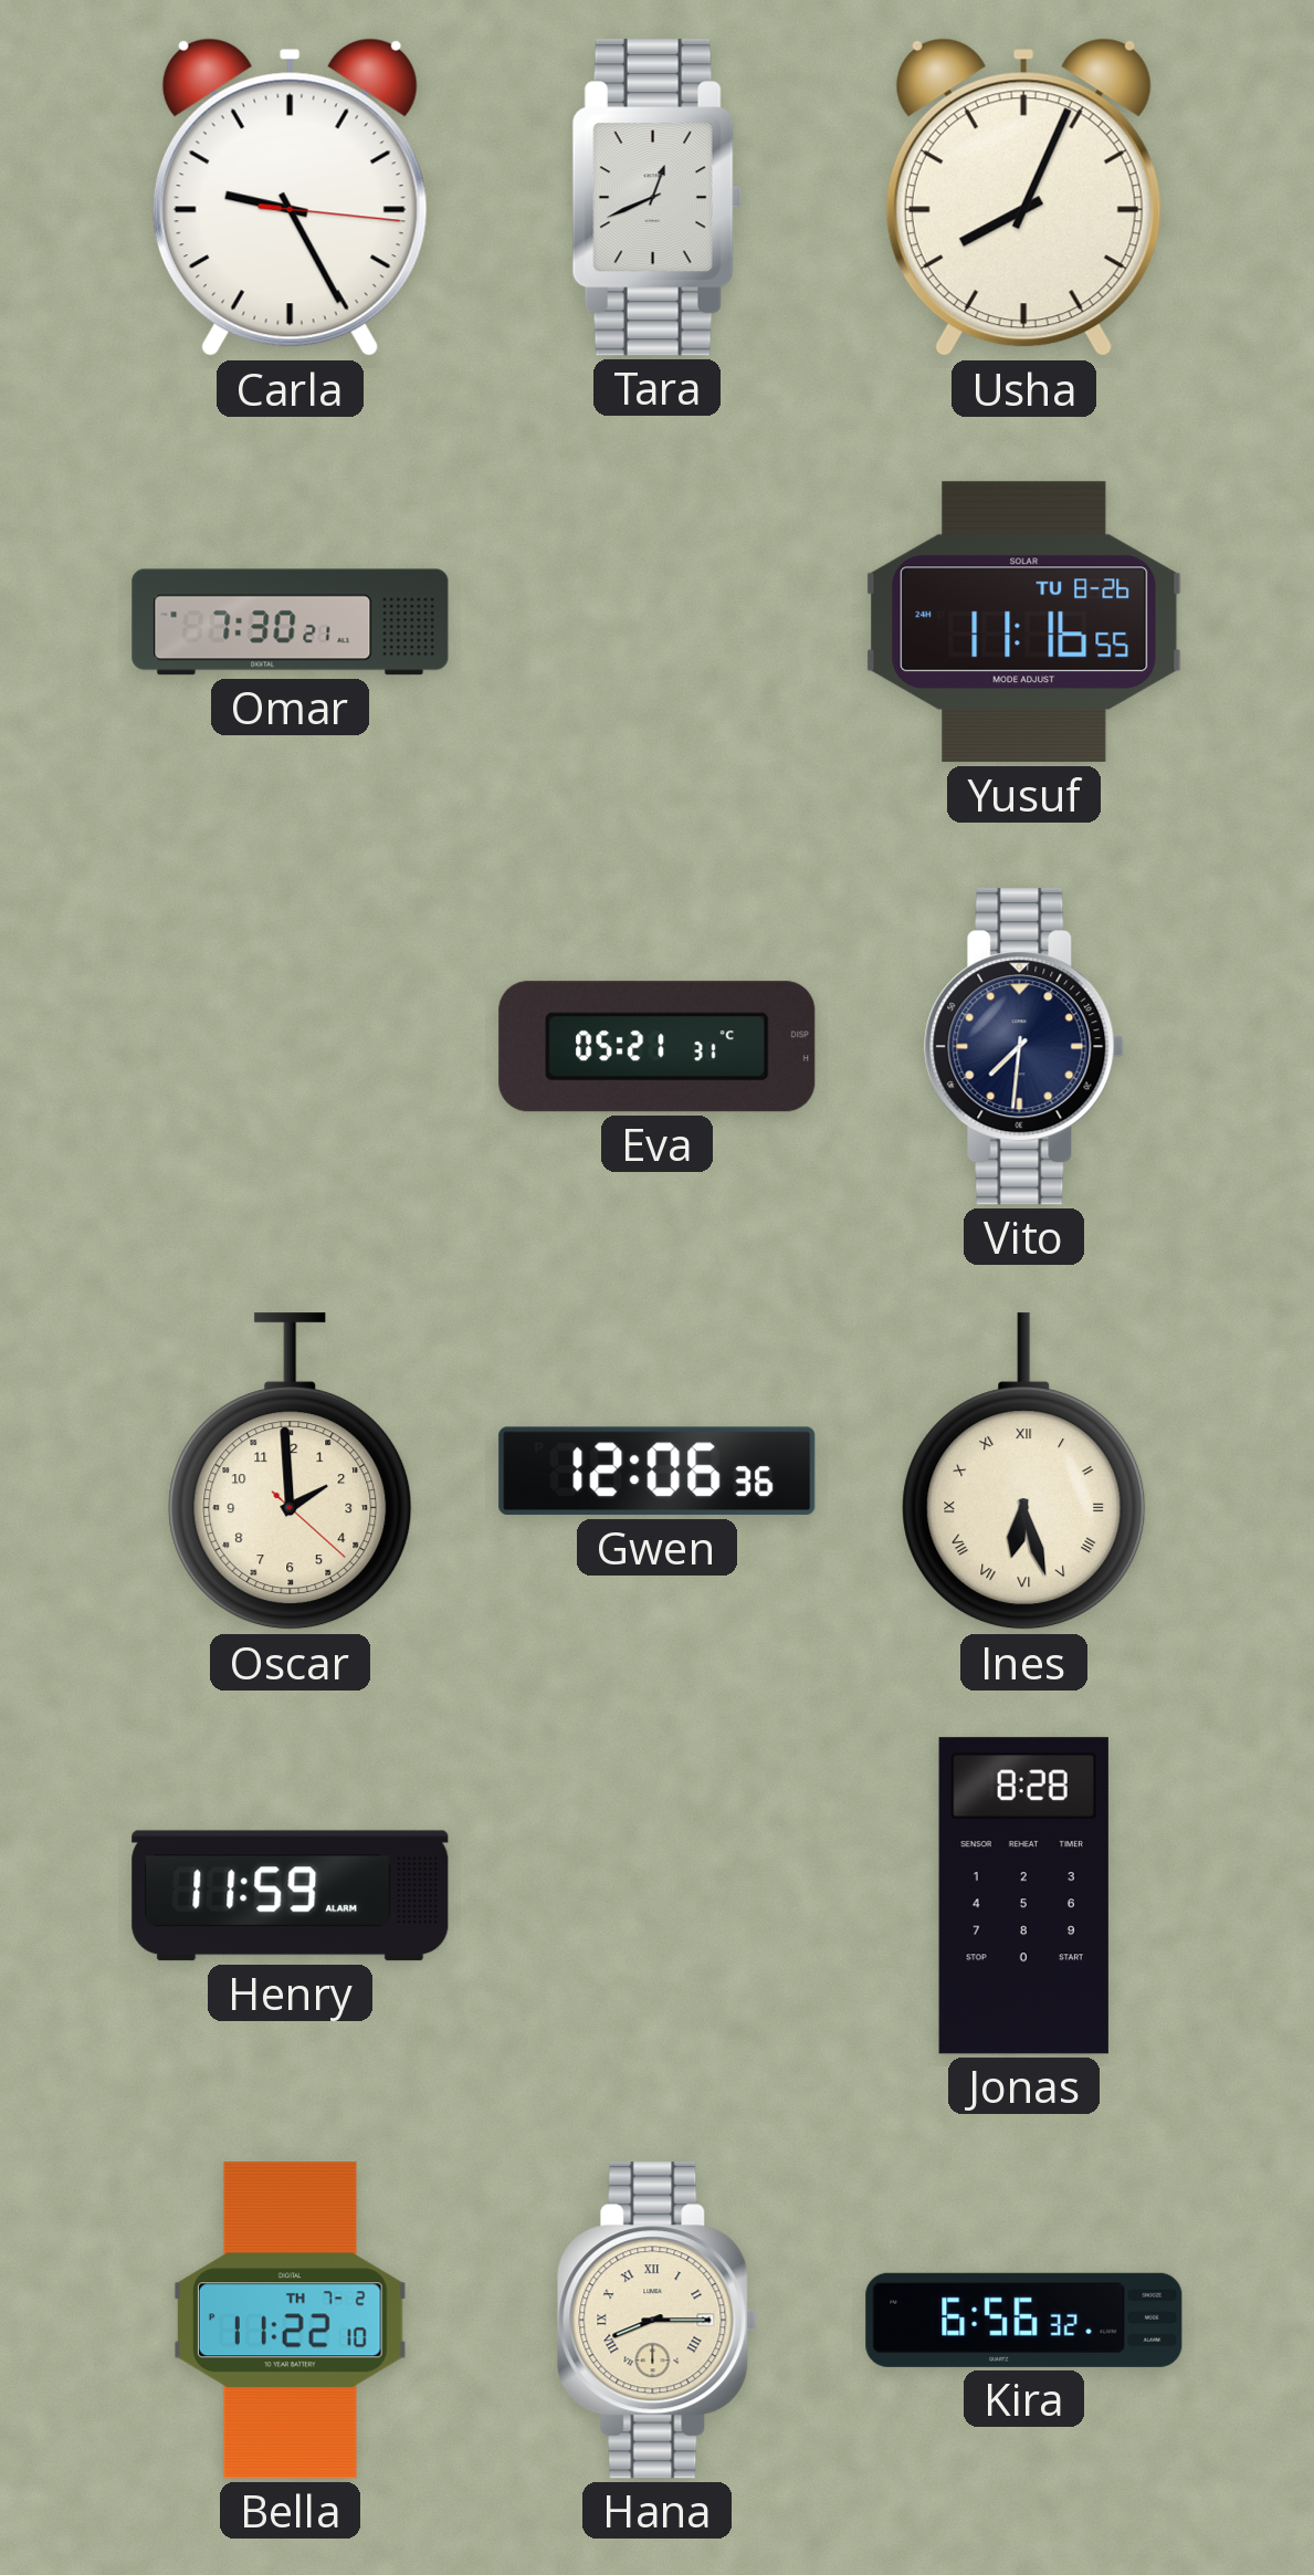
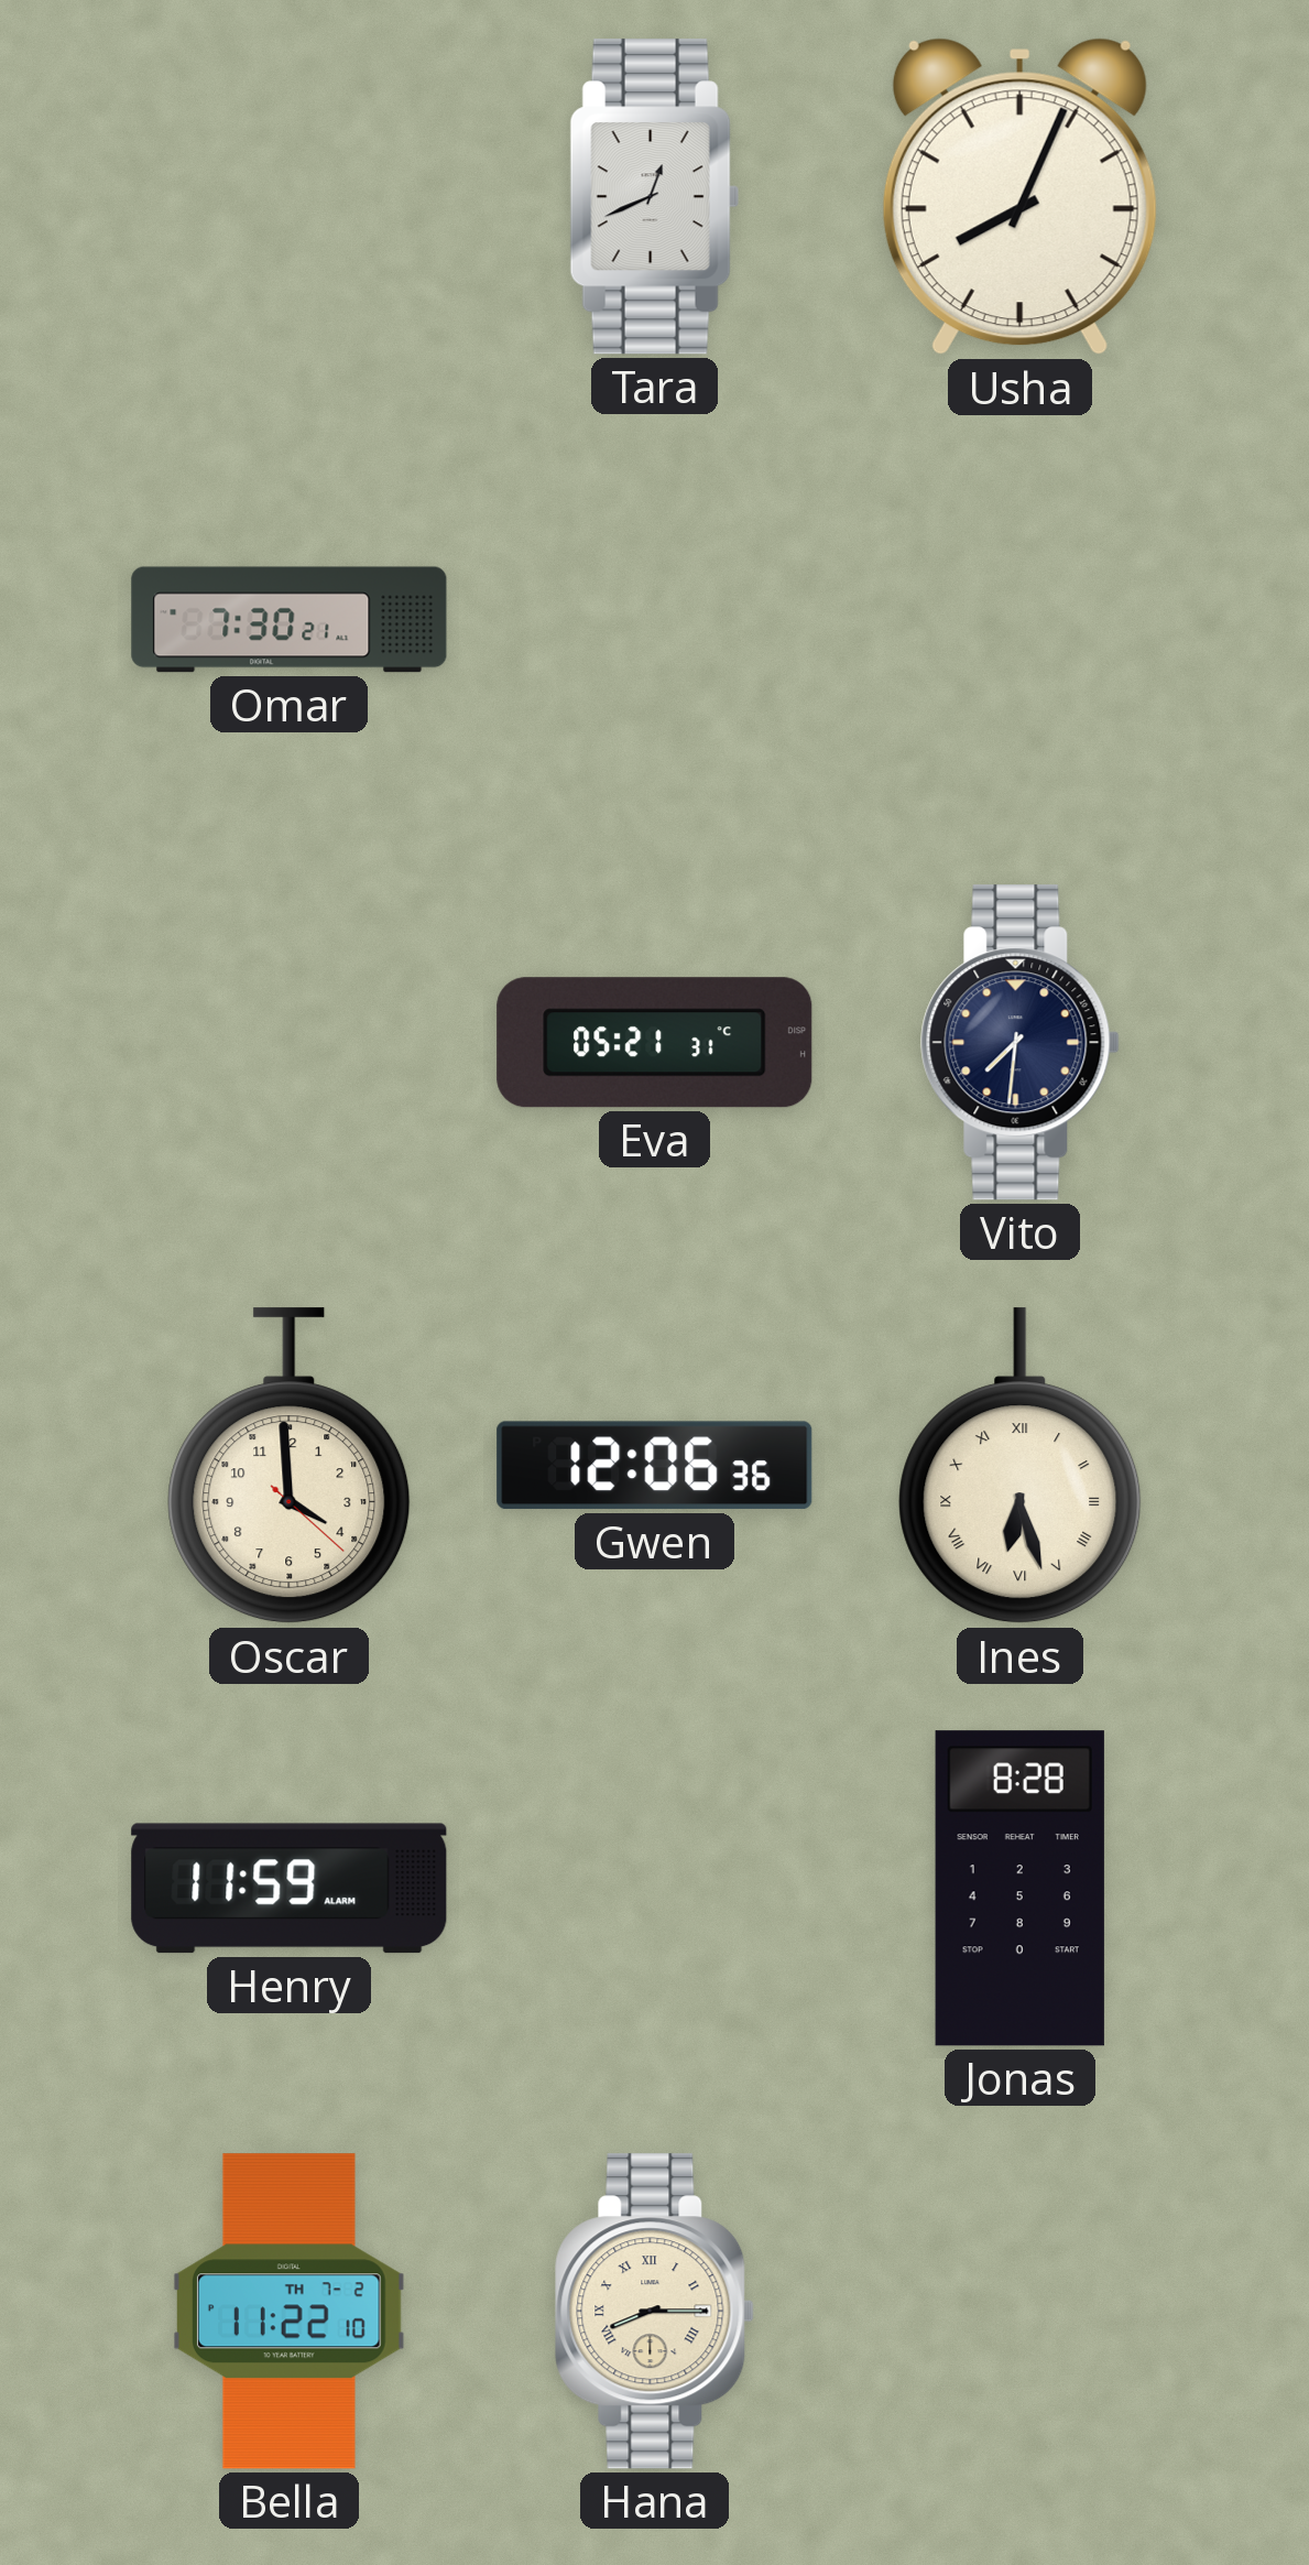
Carla: 9:25 -> none
Yusuf: 11:16 -> none
Oscar: 1:59 -> 3:59
Kira: 6:56 -> none
